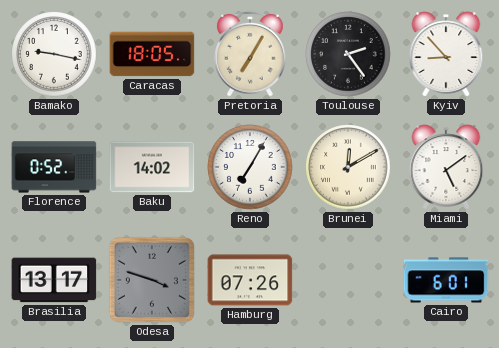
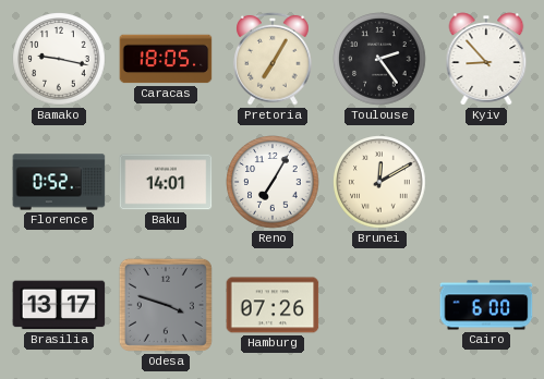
Baku: 14:02 -> 14:01
Miami: 5:09 -> none
Cairo: 6:01 -> 6:00
